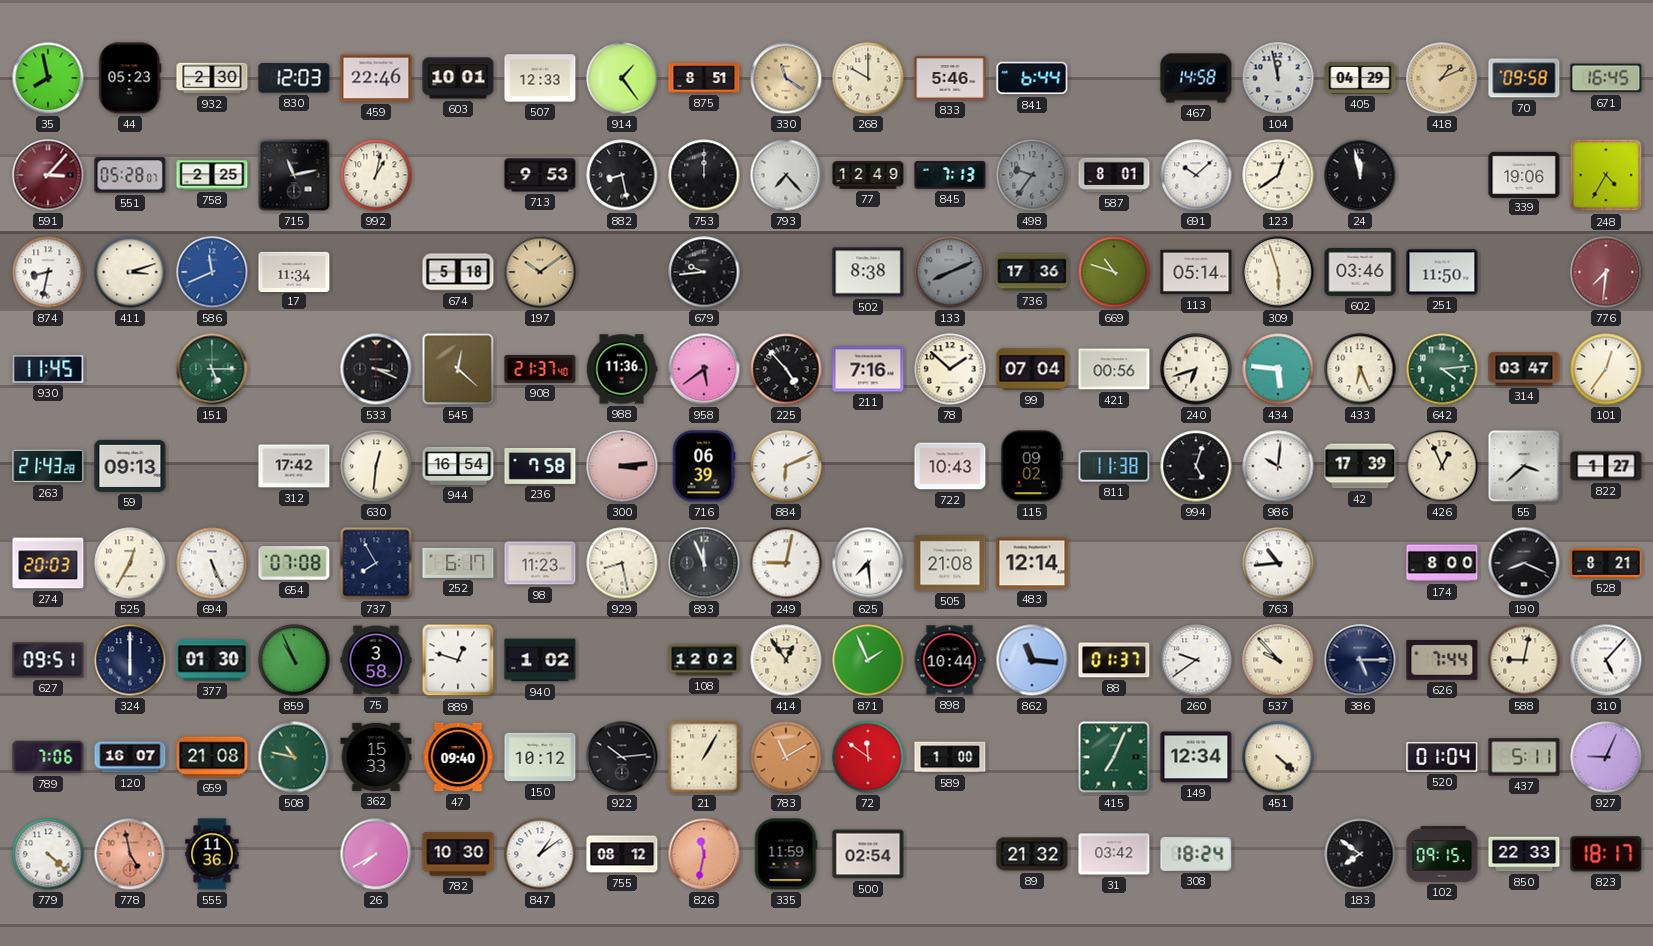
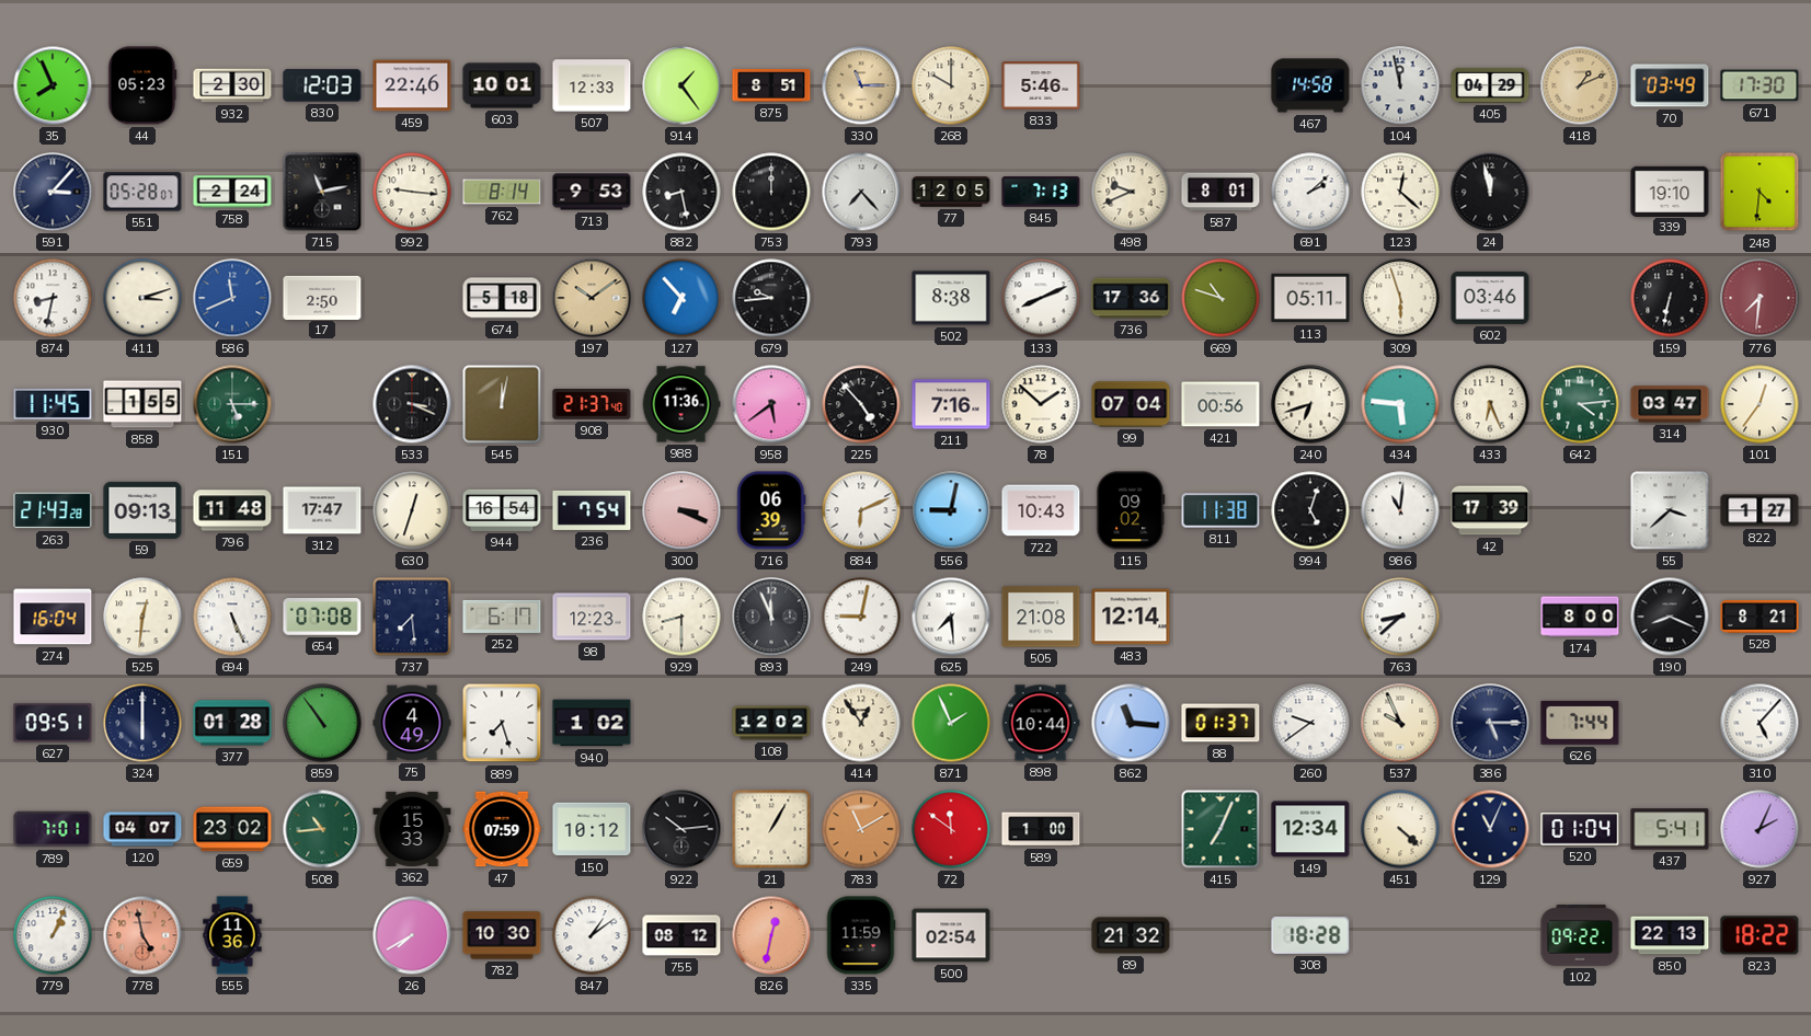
35: 7:58 -> 7:56
330: 11:21 -> 11:15
841: 6:44 -> none
70: 09:58 -> 03:49
671: 16:45 -> 17:30
591 dial: burgundy -> navy
758: 2:25 -> 2:24
992: 1:02 -> 9:16
762: none -> 8:14
77: 12:49 -> 12:05
498: 9:36 -> 9:41
498 dial: grey -> cream
691: 10:08 -> 2:08
123: 12:39 -> 12:22
339: 19:06 -> 19:10
248: 4:35 -> 4:31
17: 11:34 -> 2:50
127: none -> 6:53
133 dial: grey -> white
113: 05:14 -> 05:11
251: 11:50 -> none
159: none -> 6:32
858: none -> 1:55
545: 12:22 -> 12:02
796: none -> 11:48
312: 17:42 -> 17:47
630: 12:31 -> 12:33
236: 7:58 -> 7:54
300: 3:14 -> 3:19
556: none -> 9:02
986: 10:01 -> 11:01
426: 12:56 -> none
274: 20:03 -> 16:04
525: 12:35 -> 12:31
737: 7:55 -> 7:29
98: 11:23 -> 12:23
929: 8:28 -> 8:30
763: 10:44 -> 8:38
377: 01:30 -> 01:28
859: 10:56 -> 10:54
75: 3:58 -> 4:49
889: 12:48 -> 7:27
537: 9:53 -> 9:56
588: 9:02 -> none
789: 7:06 -> 7:01
120: 16:07 -> 04:07
659: 21:08 -> 23:02
508: 10:47 -> 10:44
47: 09:40 -> 07:59
129: none -> 11:04
437: 5:11 -> 5:41
927: 9:04 -> 2:04
779: 4:22 -> 1:04
826: 11:32 -> 12:32
31: 03:42 -> none
308: 18:24 -> 18:28
183: 7:51 -> none
102: 09:15 -> 09:22
850: 22:33 -> 22:13
823: 18:17 -> 18:22
